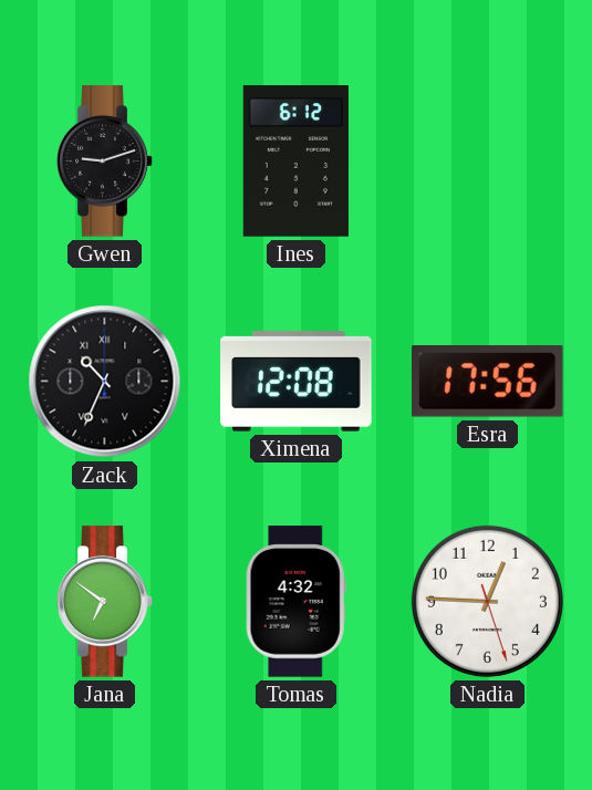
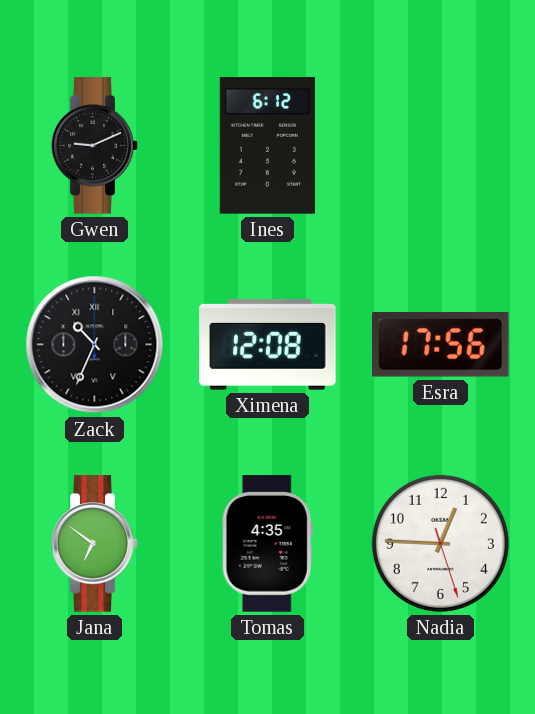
Gwen: 9:12 -> 9:11
Tomas: 4:32 -> 4:35
